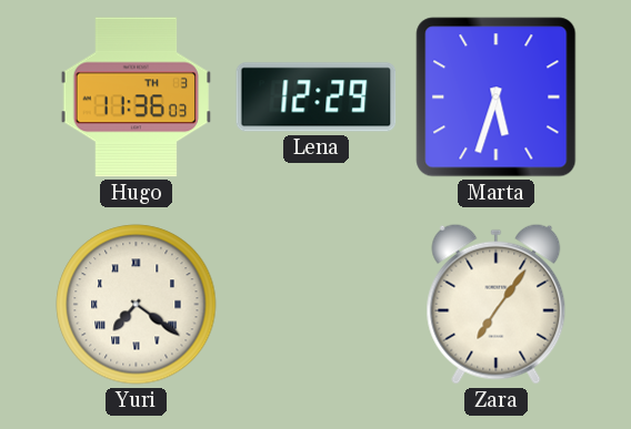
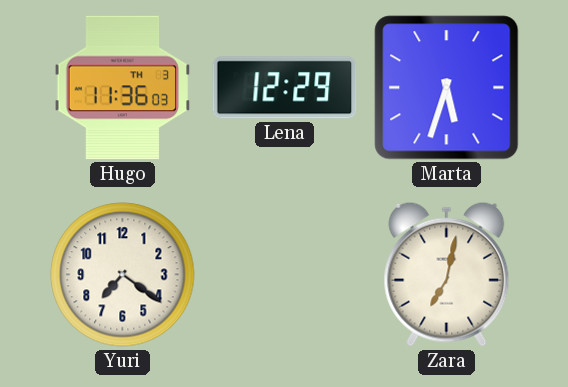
Yuri numerals: Roman -> Arabic
Zara: 7:06 -> 7:02
